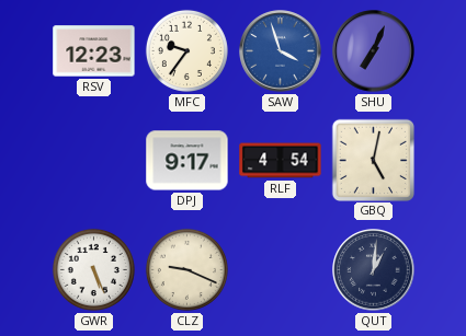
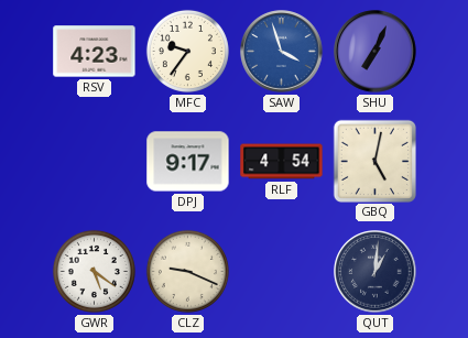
RSV: 12:23 -> 4:23
GWR: 5:26 -> 5:21
